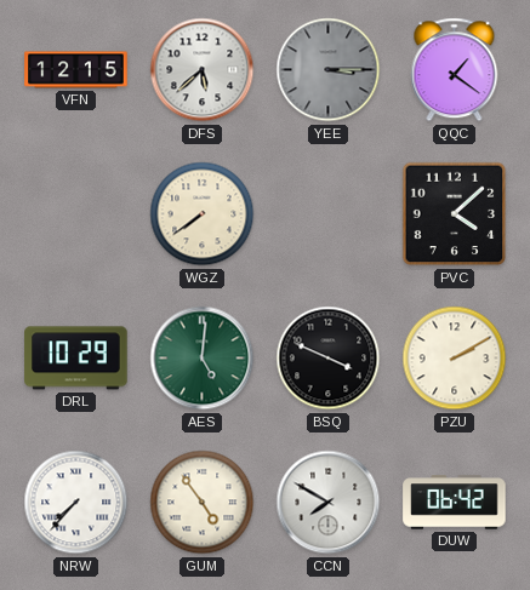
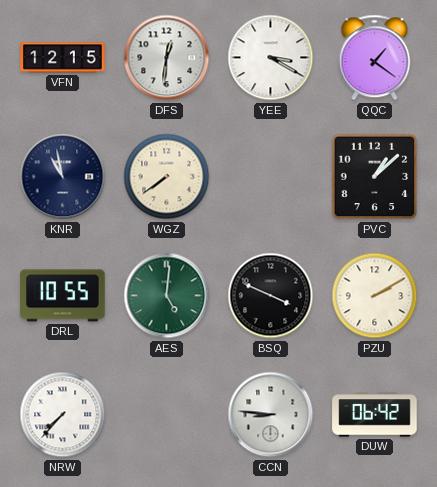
DFS: 5:38 -> 12:31
YEE: 3:15 -> 3:20
YEE dial: grey -> white
KNR: none -> 10:58
PVC: 4:08 -> 1:08
DRL: 10:29 -> 10:55
GUM: 4:54 -> none
CCN: 7:50 -> 8:46
